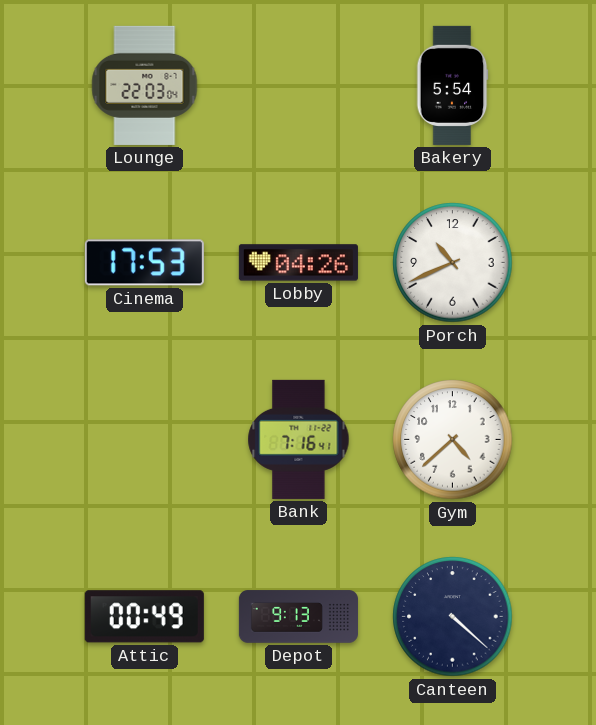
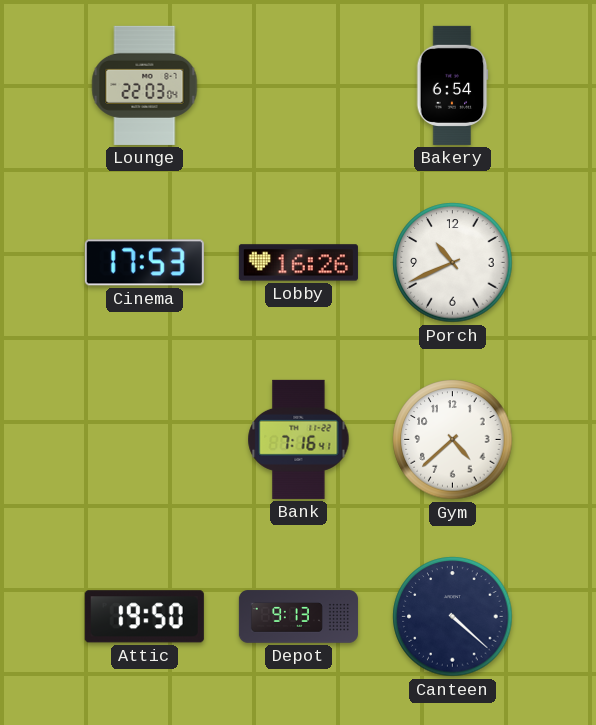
Bakery: 5:54 -> 6:54
Lobby: 04:26 -> 16:26
Attic: 00:49 -> 19:50
